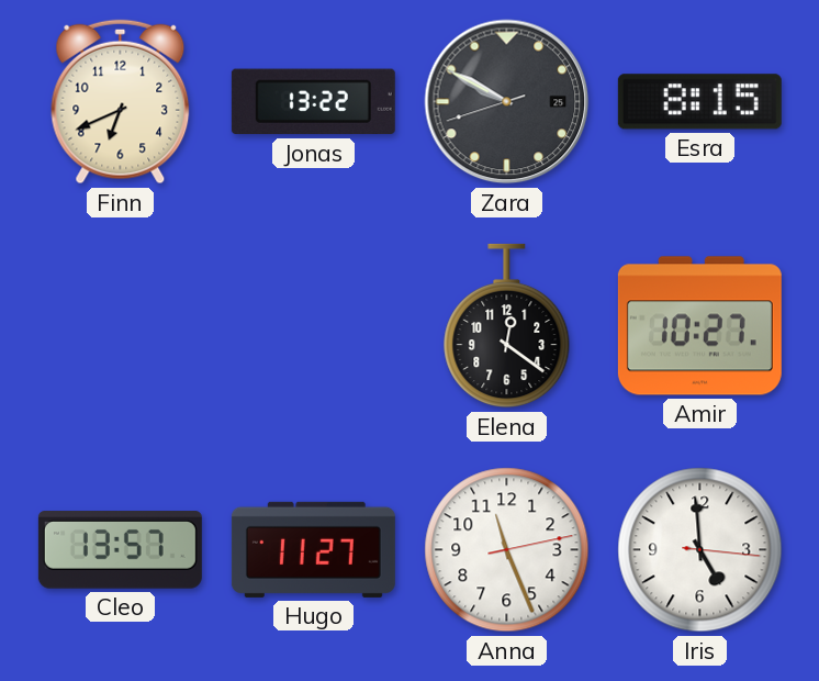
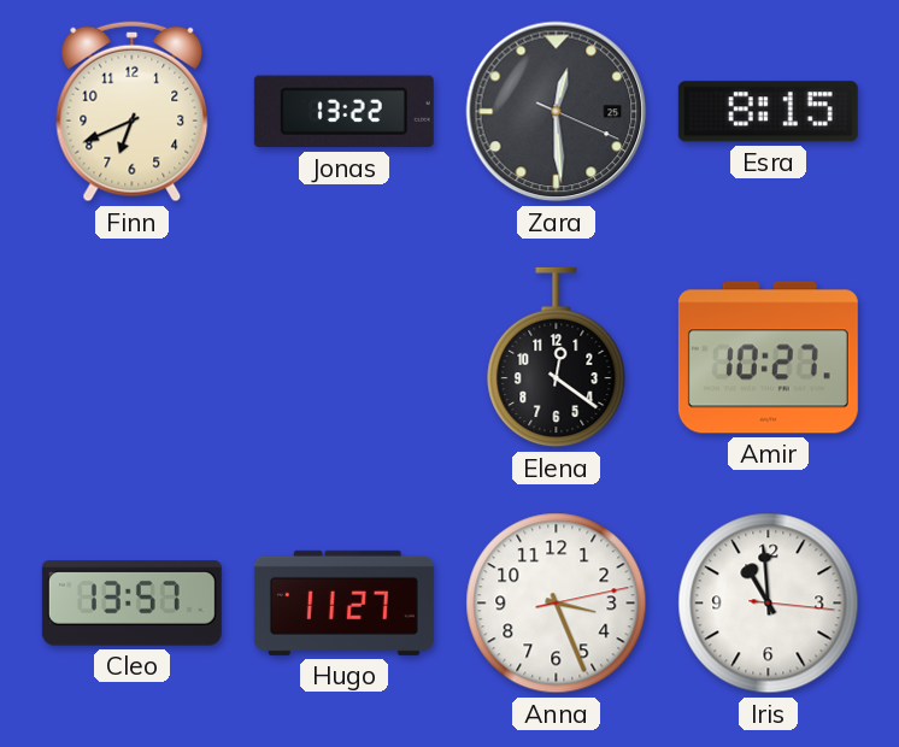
Zara: 9:49 -> 12:29
Anna: 11:26 -> 3:26
Iris: 4:59 -> 10:59
